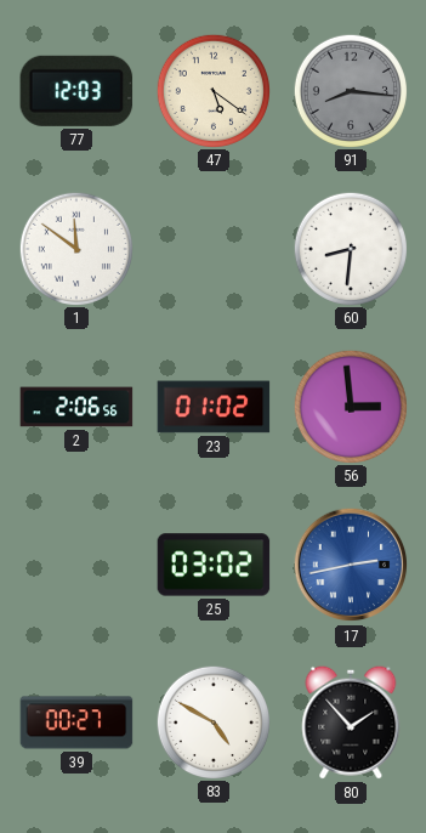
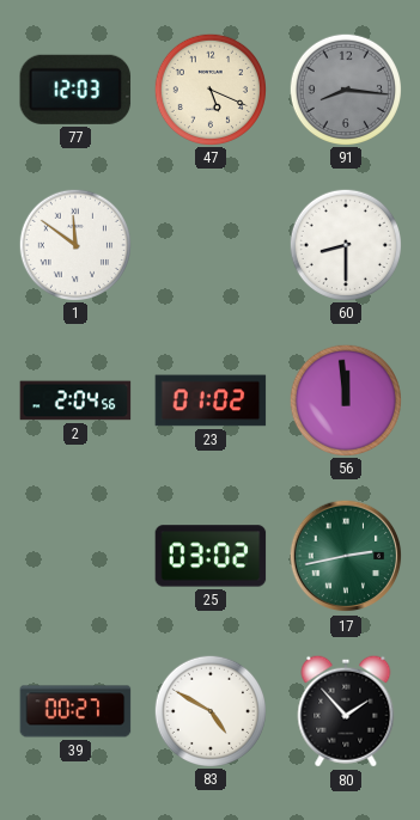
47: 5:21 -> 5:19
60: 8:31 -> 8:30
2: 2:06 -> 2:04
56: 2:59 -> 11:59
17 dial: blue -> green
